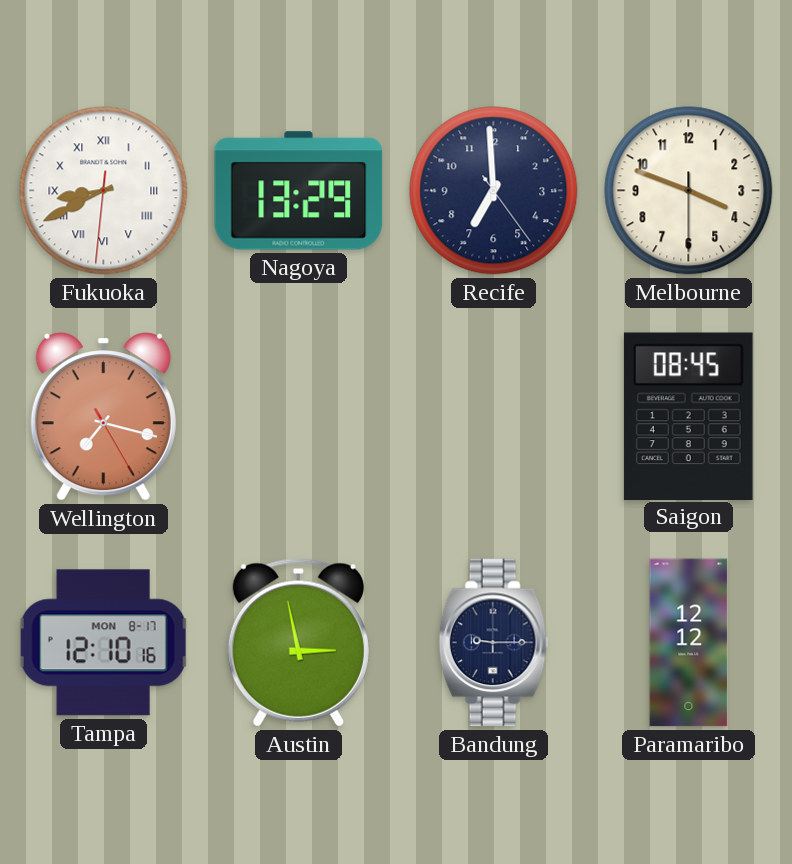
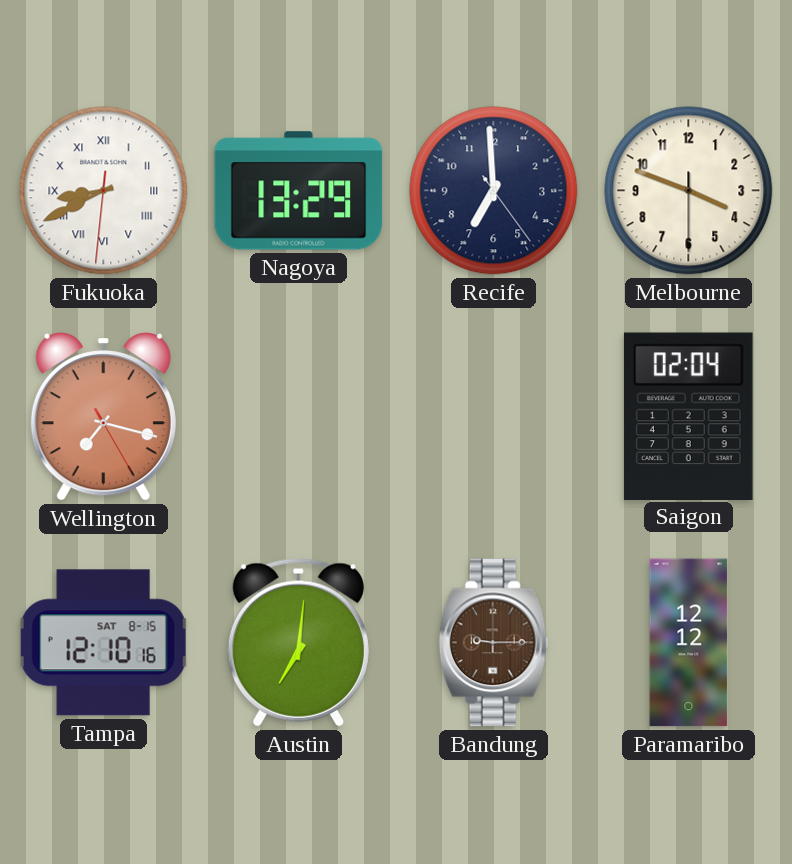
Saigon: 08:45 -> 02:04
Tampa date: MON 8-17 -> SAT 8-15
Austin: 2:58 -> 7:01
Bandung dial: navy -> brown
